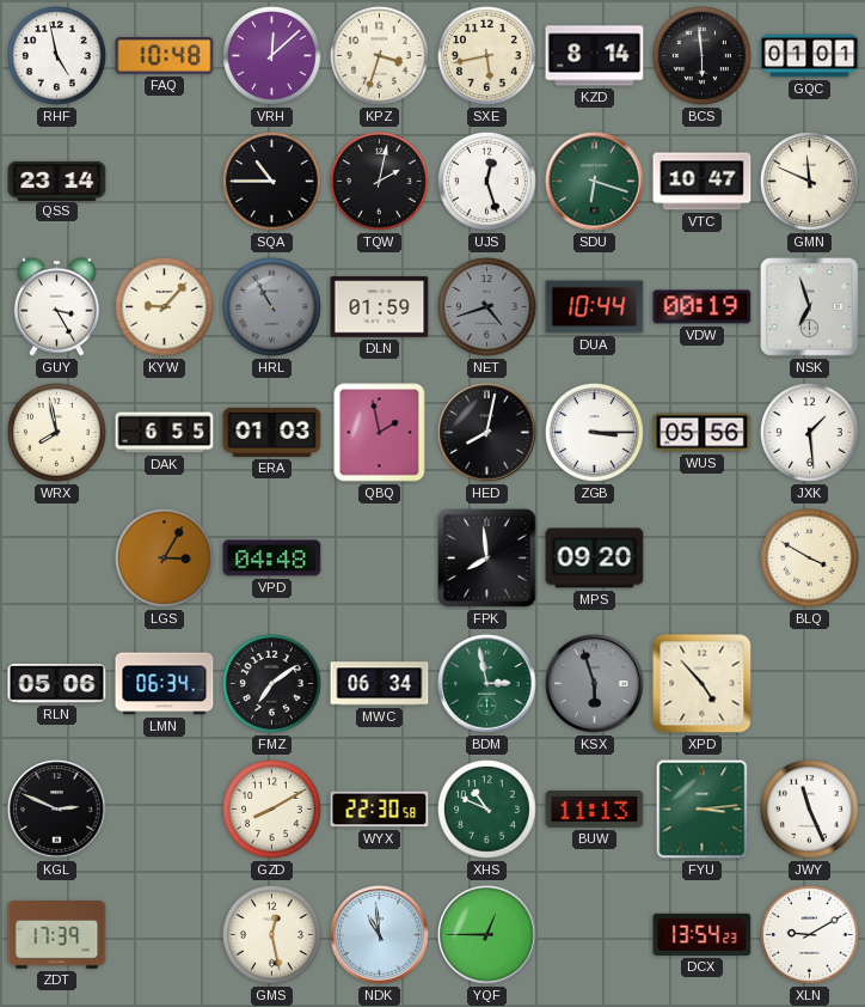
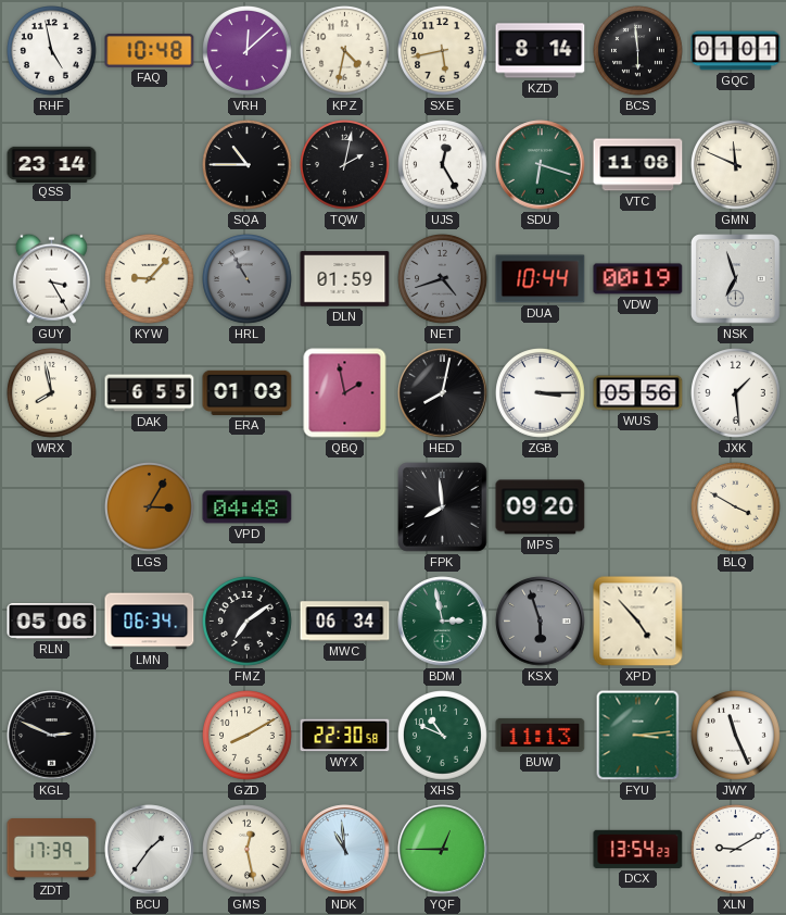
KPZ: 3:33 -> 4:32
UJS: 12:27 -> 12:25
VTC: 10:47 -> 11:08
BCU: none -> 1:36
